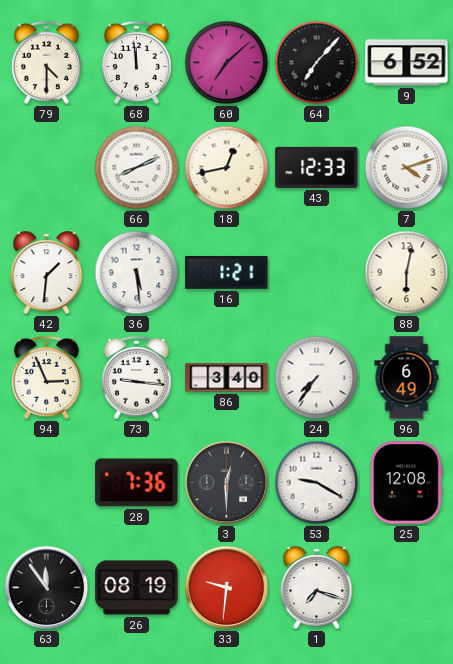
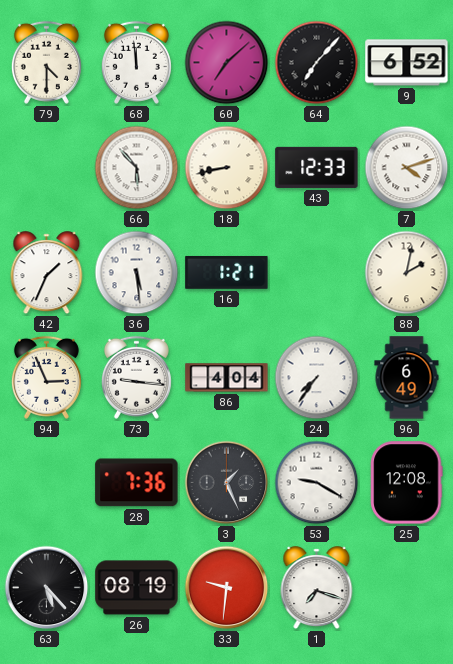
66: 8:11 -> 5:53
18: 12:43 -> 8:43
42: 1:31 -> 1:34
88: 6:02 -> 2:02
86: 3:40 -> 4:04
3: 12:30 -> 1:26
63: 11:54 -> 5:23
